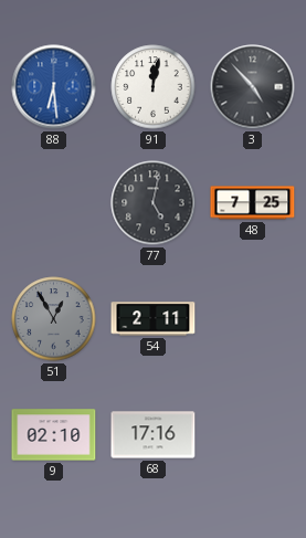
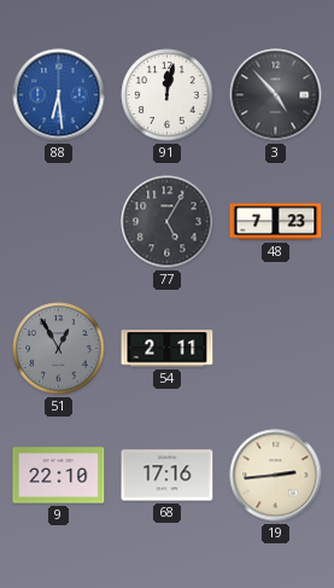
77: 5:02 -> 5:05
48: 7:25 -> 7:23
9: 02:10 -> 22:10
19: none -> 2:44
